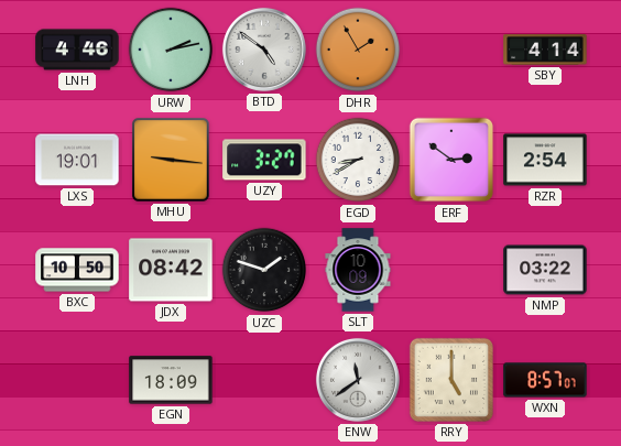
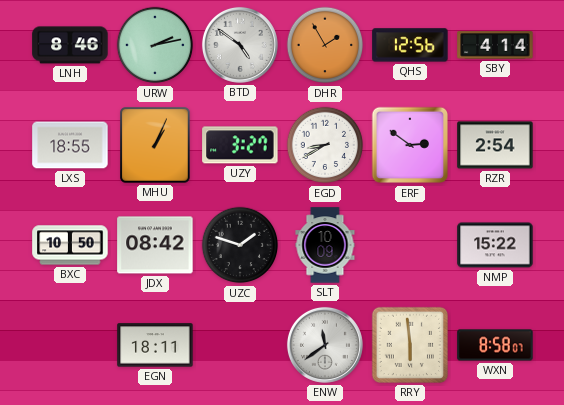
LNH: 4:46 -> 8:46
QHS: none -> 12:56
LXS: 19:01 -> 18:55
MHU: 9:16 -> 1:04
NMP: 03:22 -> 15:22
EGN: 18:09 -> 18:11
RRY: 5:00 -> 5:59
WXN: 8:57 -> 8:58
